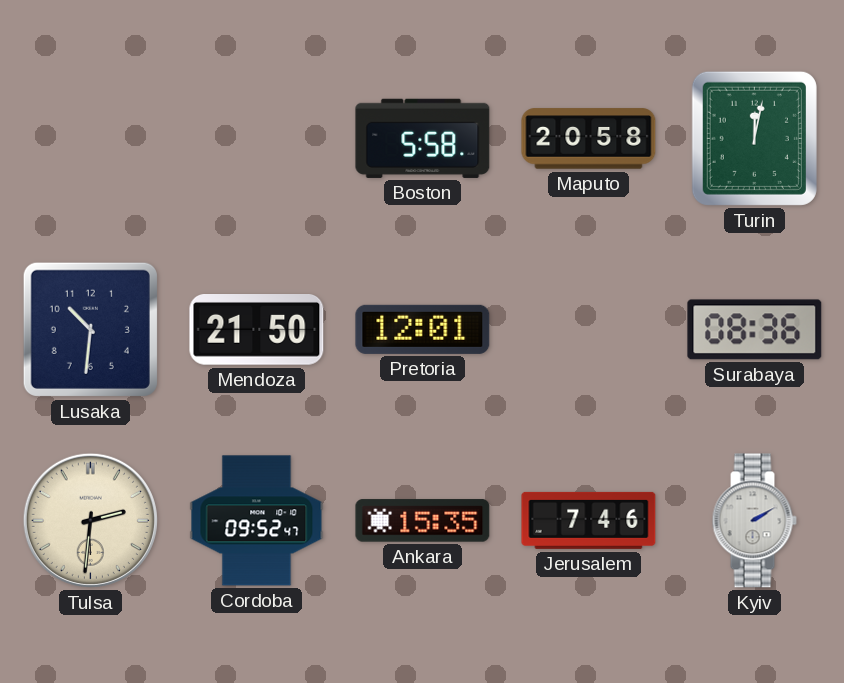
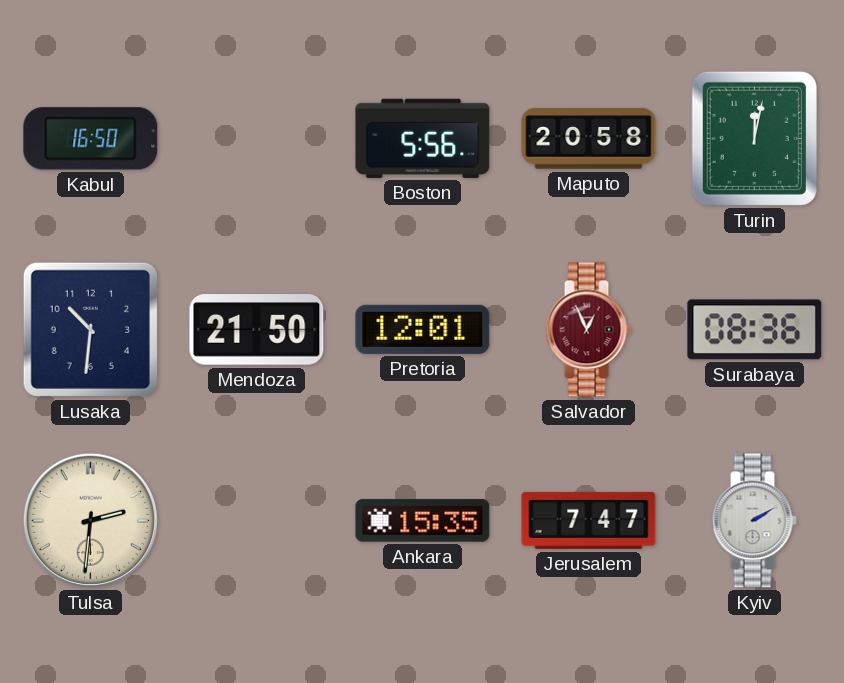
Kabul: none -> 16:50
Boston: 5:58 -> 5:56
Salvador: none -> 12:56
Cordoba: 09:52 -> none
Jerusalem: 7:46 -> 7:47
